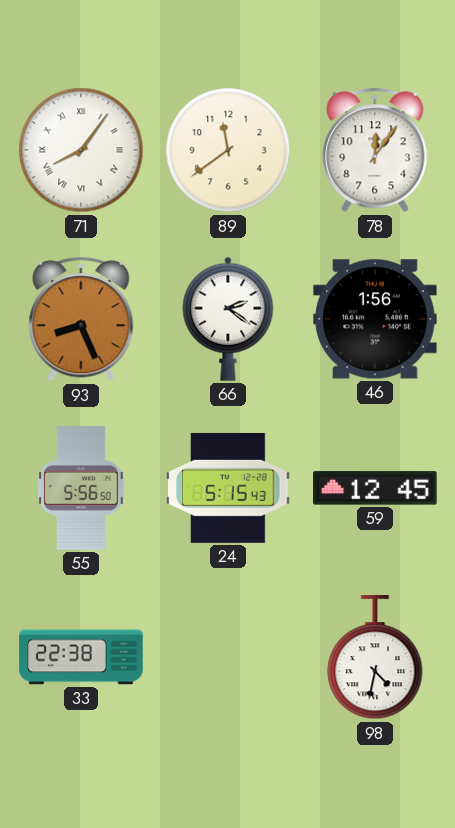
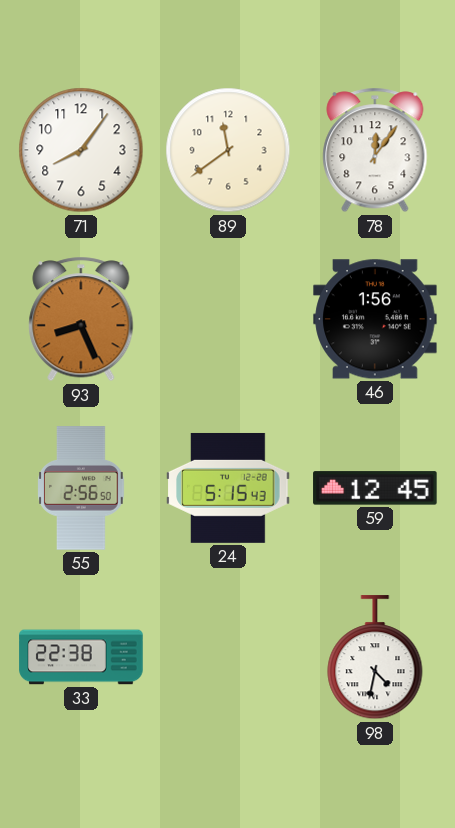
71 numerals: Roman -> Arabic
66: 2:21 -> none
55: 5:56 -> 2:56
